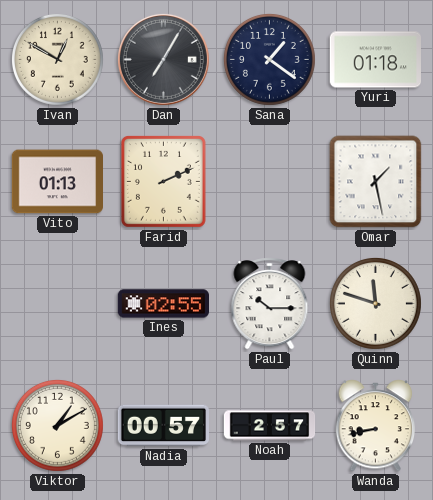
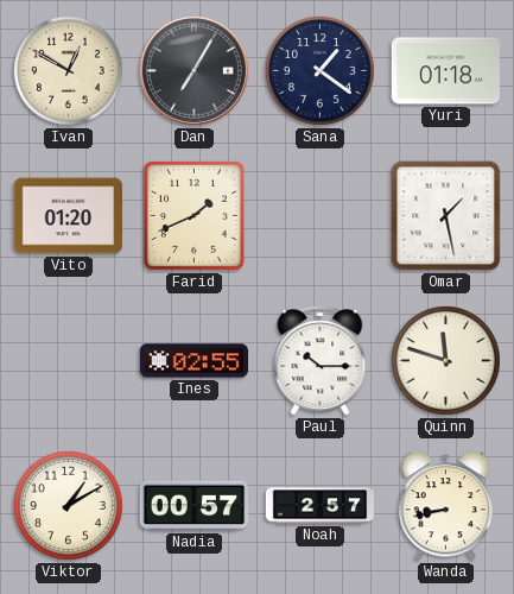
Vito: 01:13 -> 01:20
Farid: 2:11 -> 1:41
